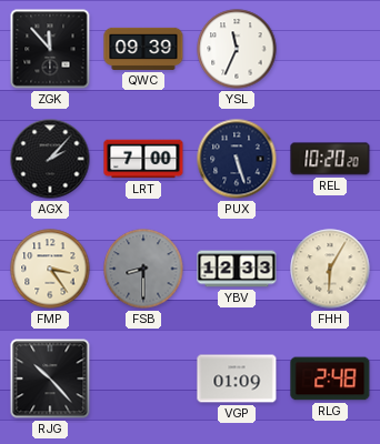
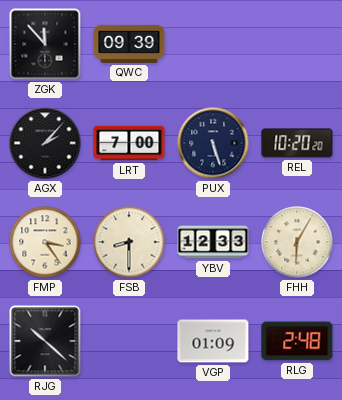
YSL: 11:34 -> none
FSB dial: grey -> cream
RJG: 10:23 -> 10:22
